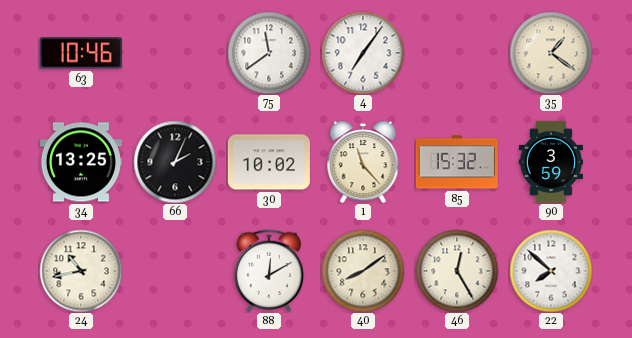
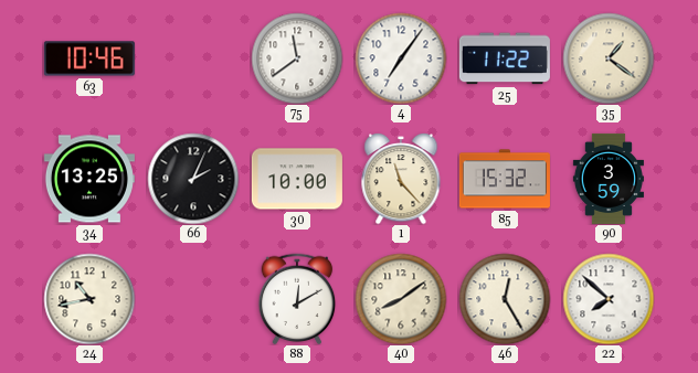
25: none -> 11:22
30: 10:02 -> 10:00
